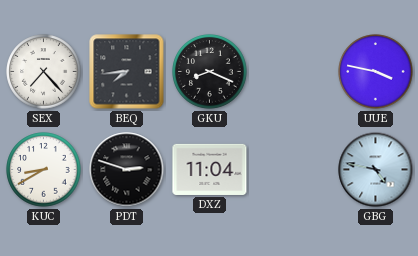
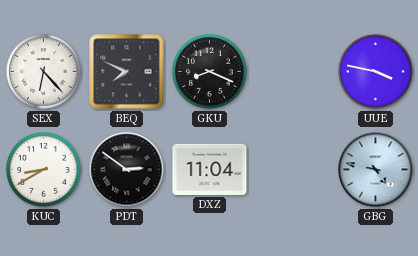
SEX: 7:23 -> 6:23
BEQ: 7:44 -> 7:49
PDT: 2:48 -> 2:51
